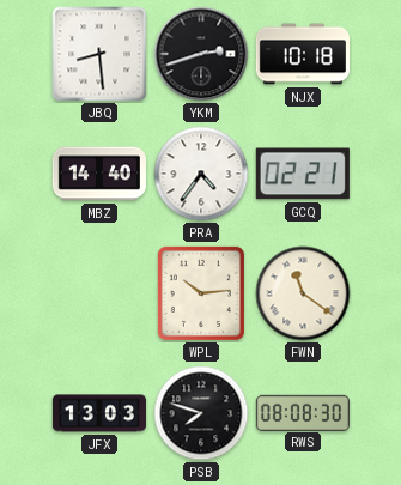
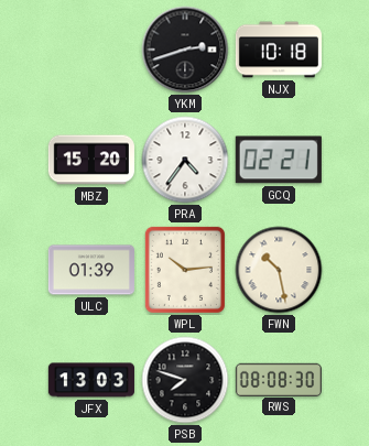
JBQ: 8:29 -> none
MBZ: 14:40 -> 15:20
ULC: none -> 01:39
FWN: 11:21 -> 10:28
